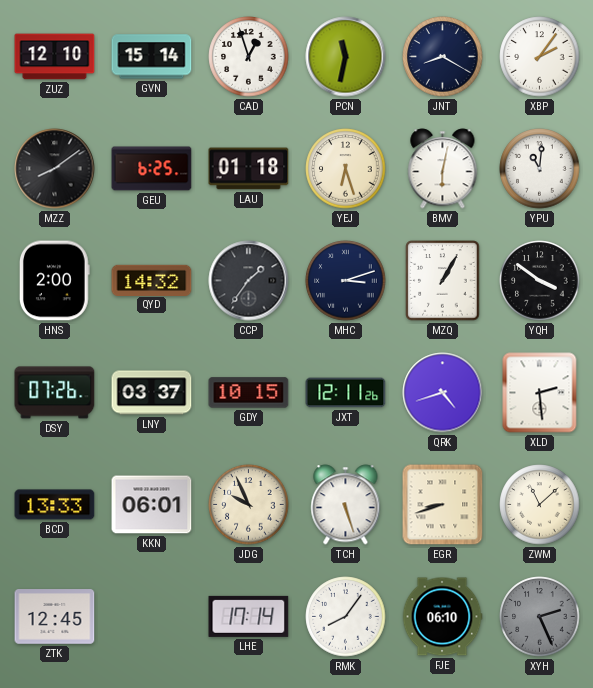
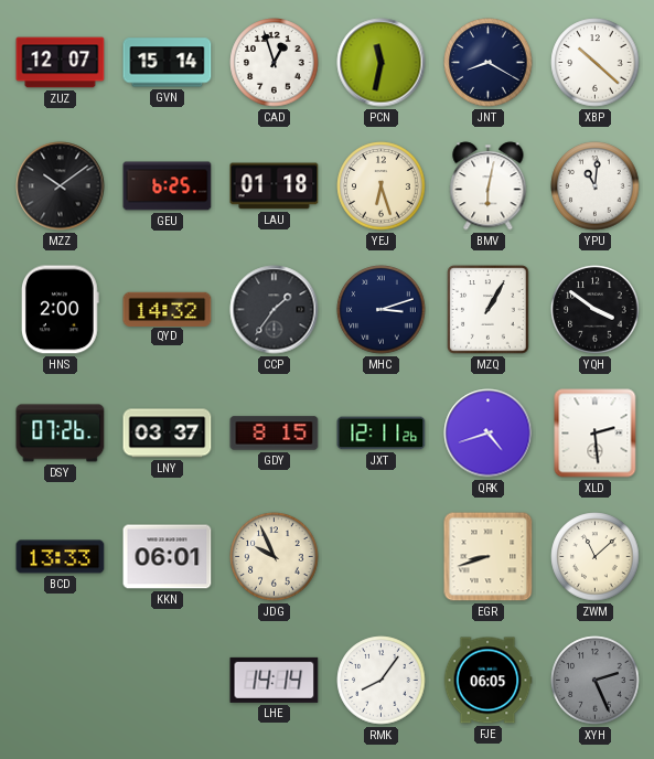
ZUZ: 12:10 -> 12:07
XBP: 2:06 -> 10:22
MZZ: 8:09 -> 10:09
GDY: 10:15 -> 8:15
TCH: 5:27 -> none
ZTK: 12:45 -> none
LHE: 17:14 -> 14:14
FJE: 06:10 -> 06:05
